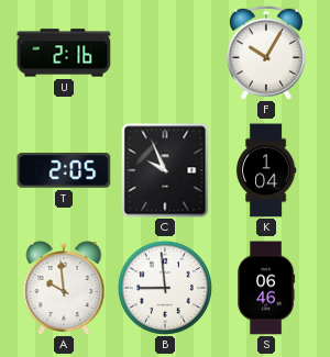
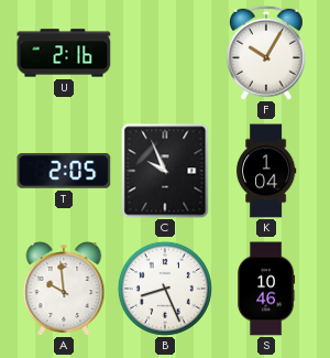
B: 8:59 -> 8:26
S: 06:46 -> 10:46
